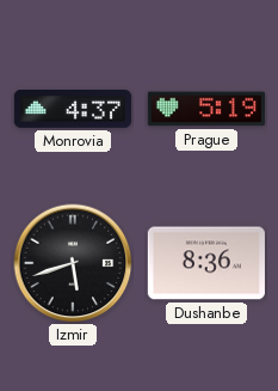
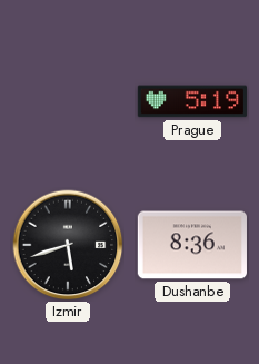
Monrovia: 4:37 -> none
